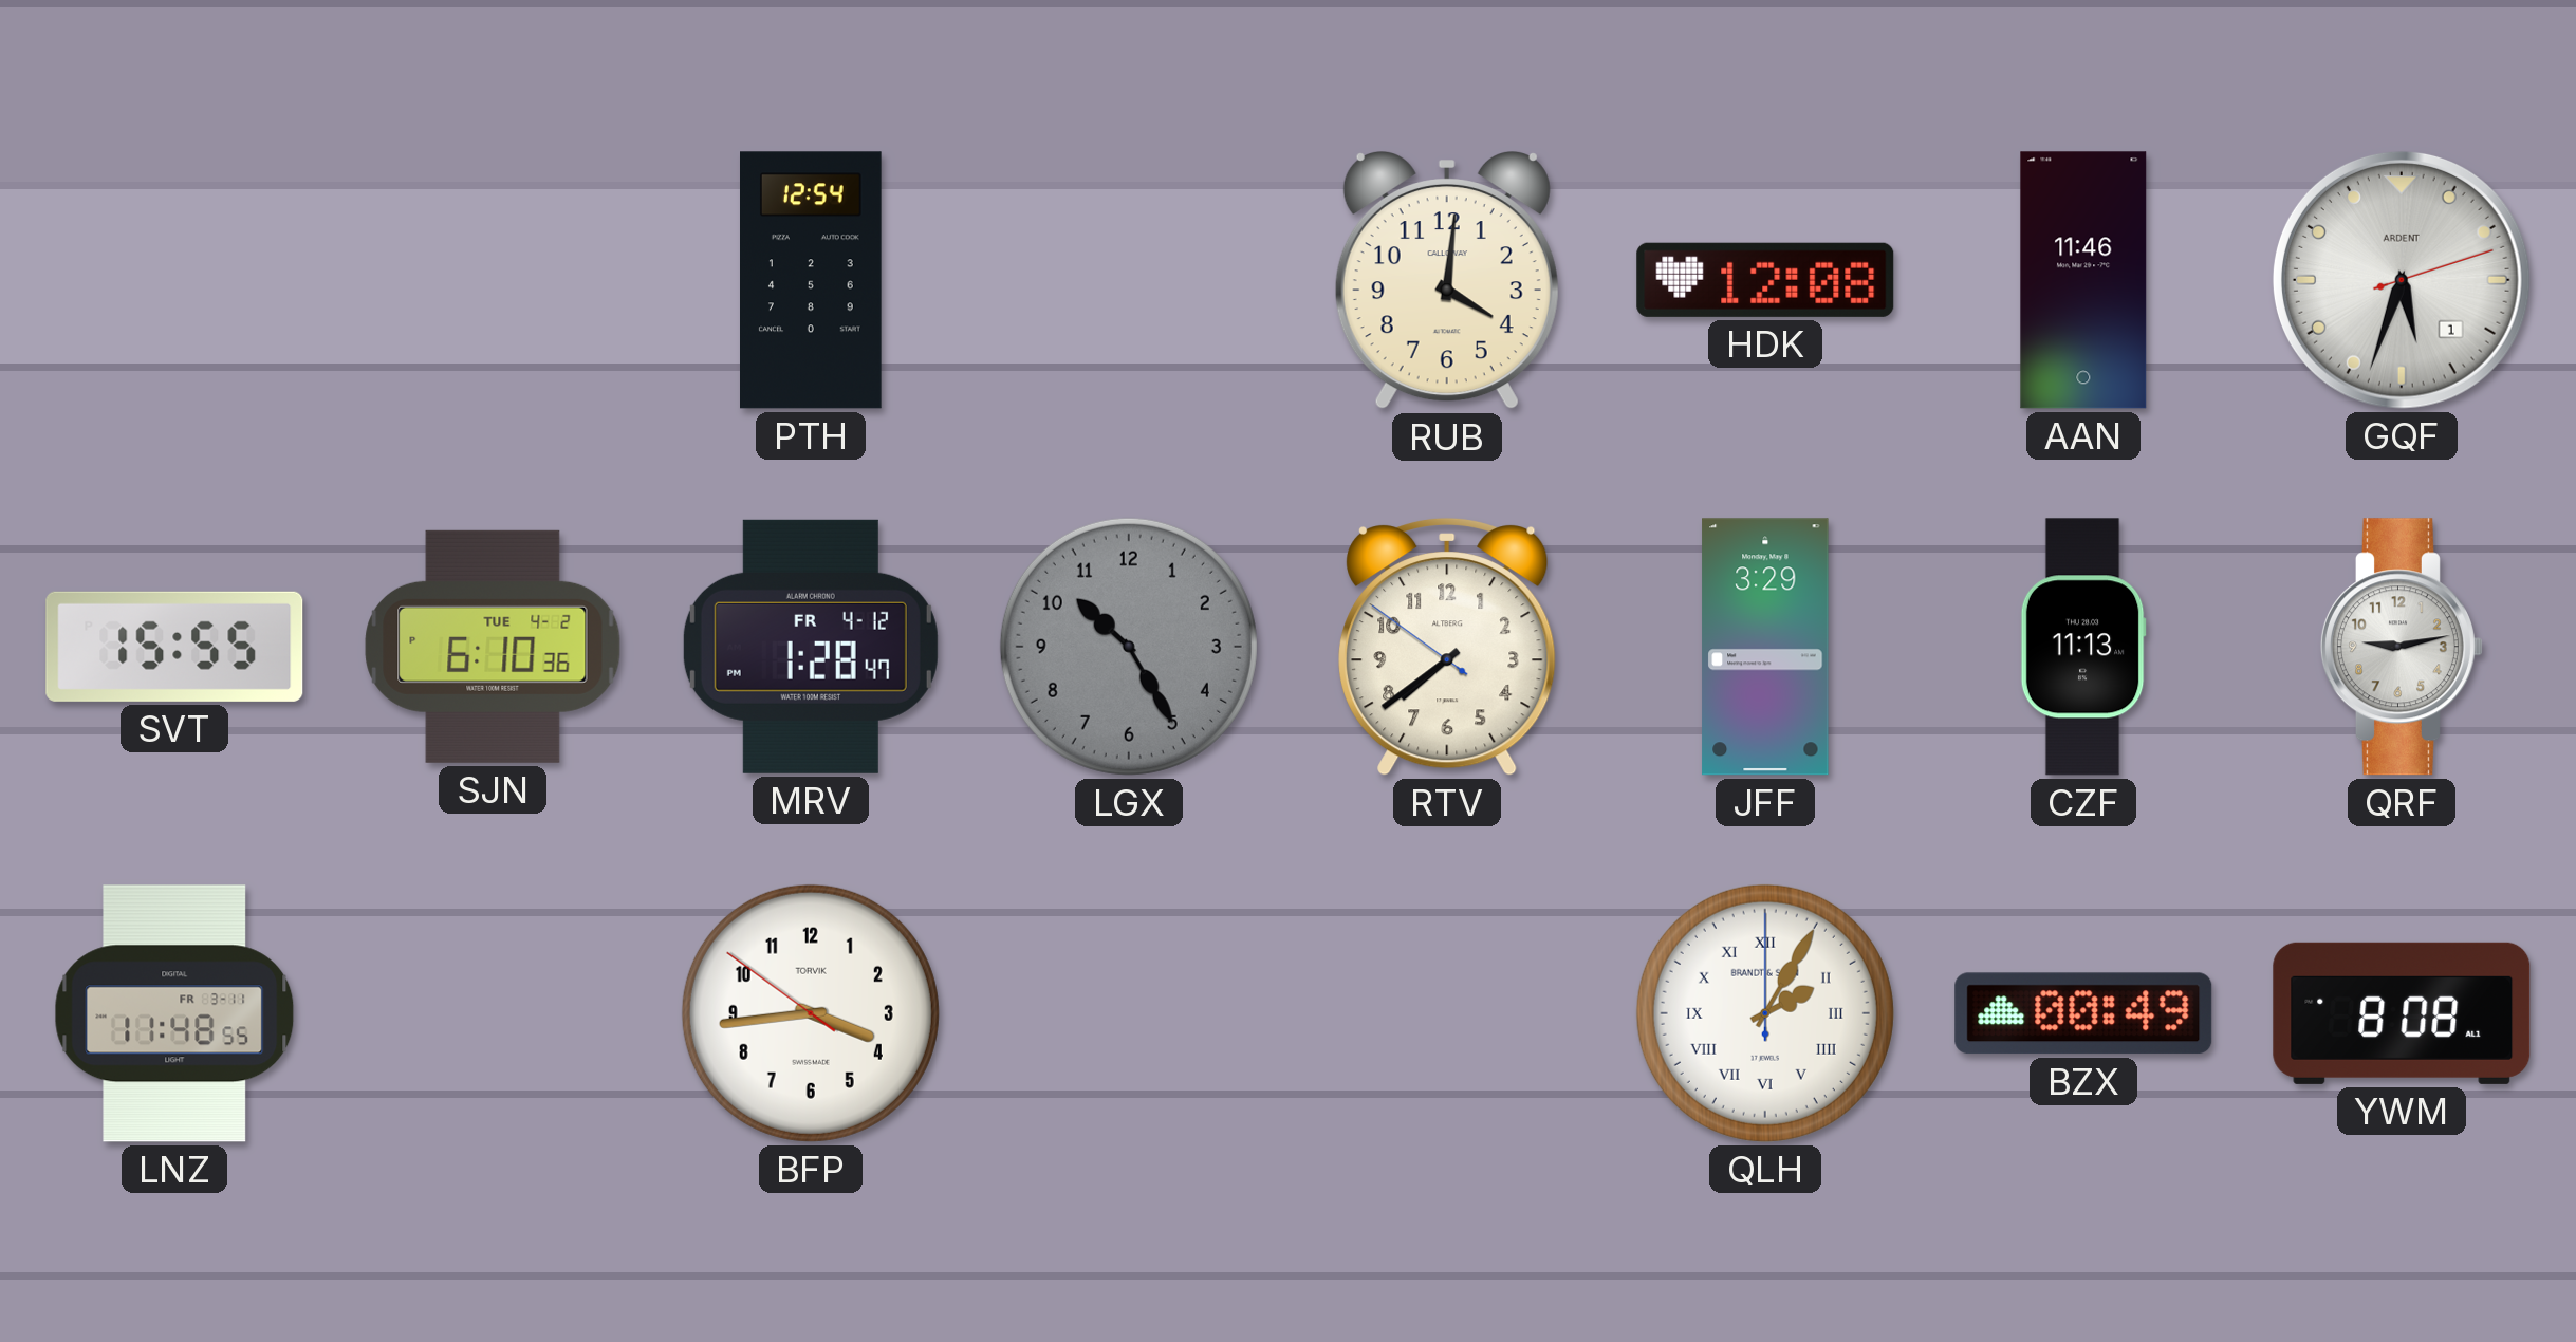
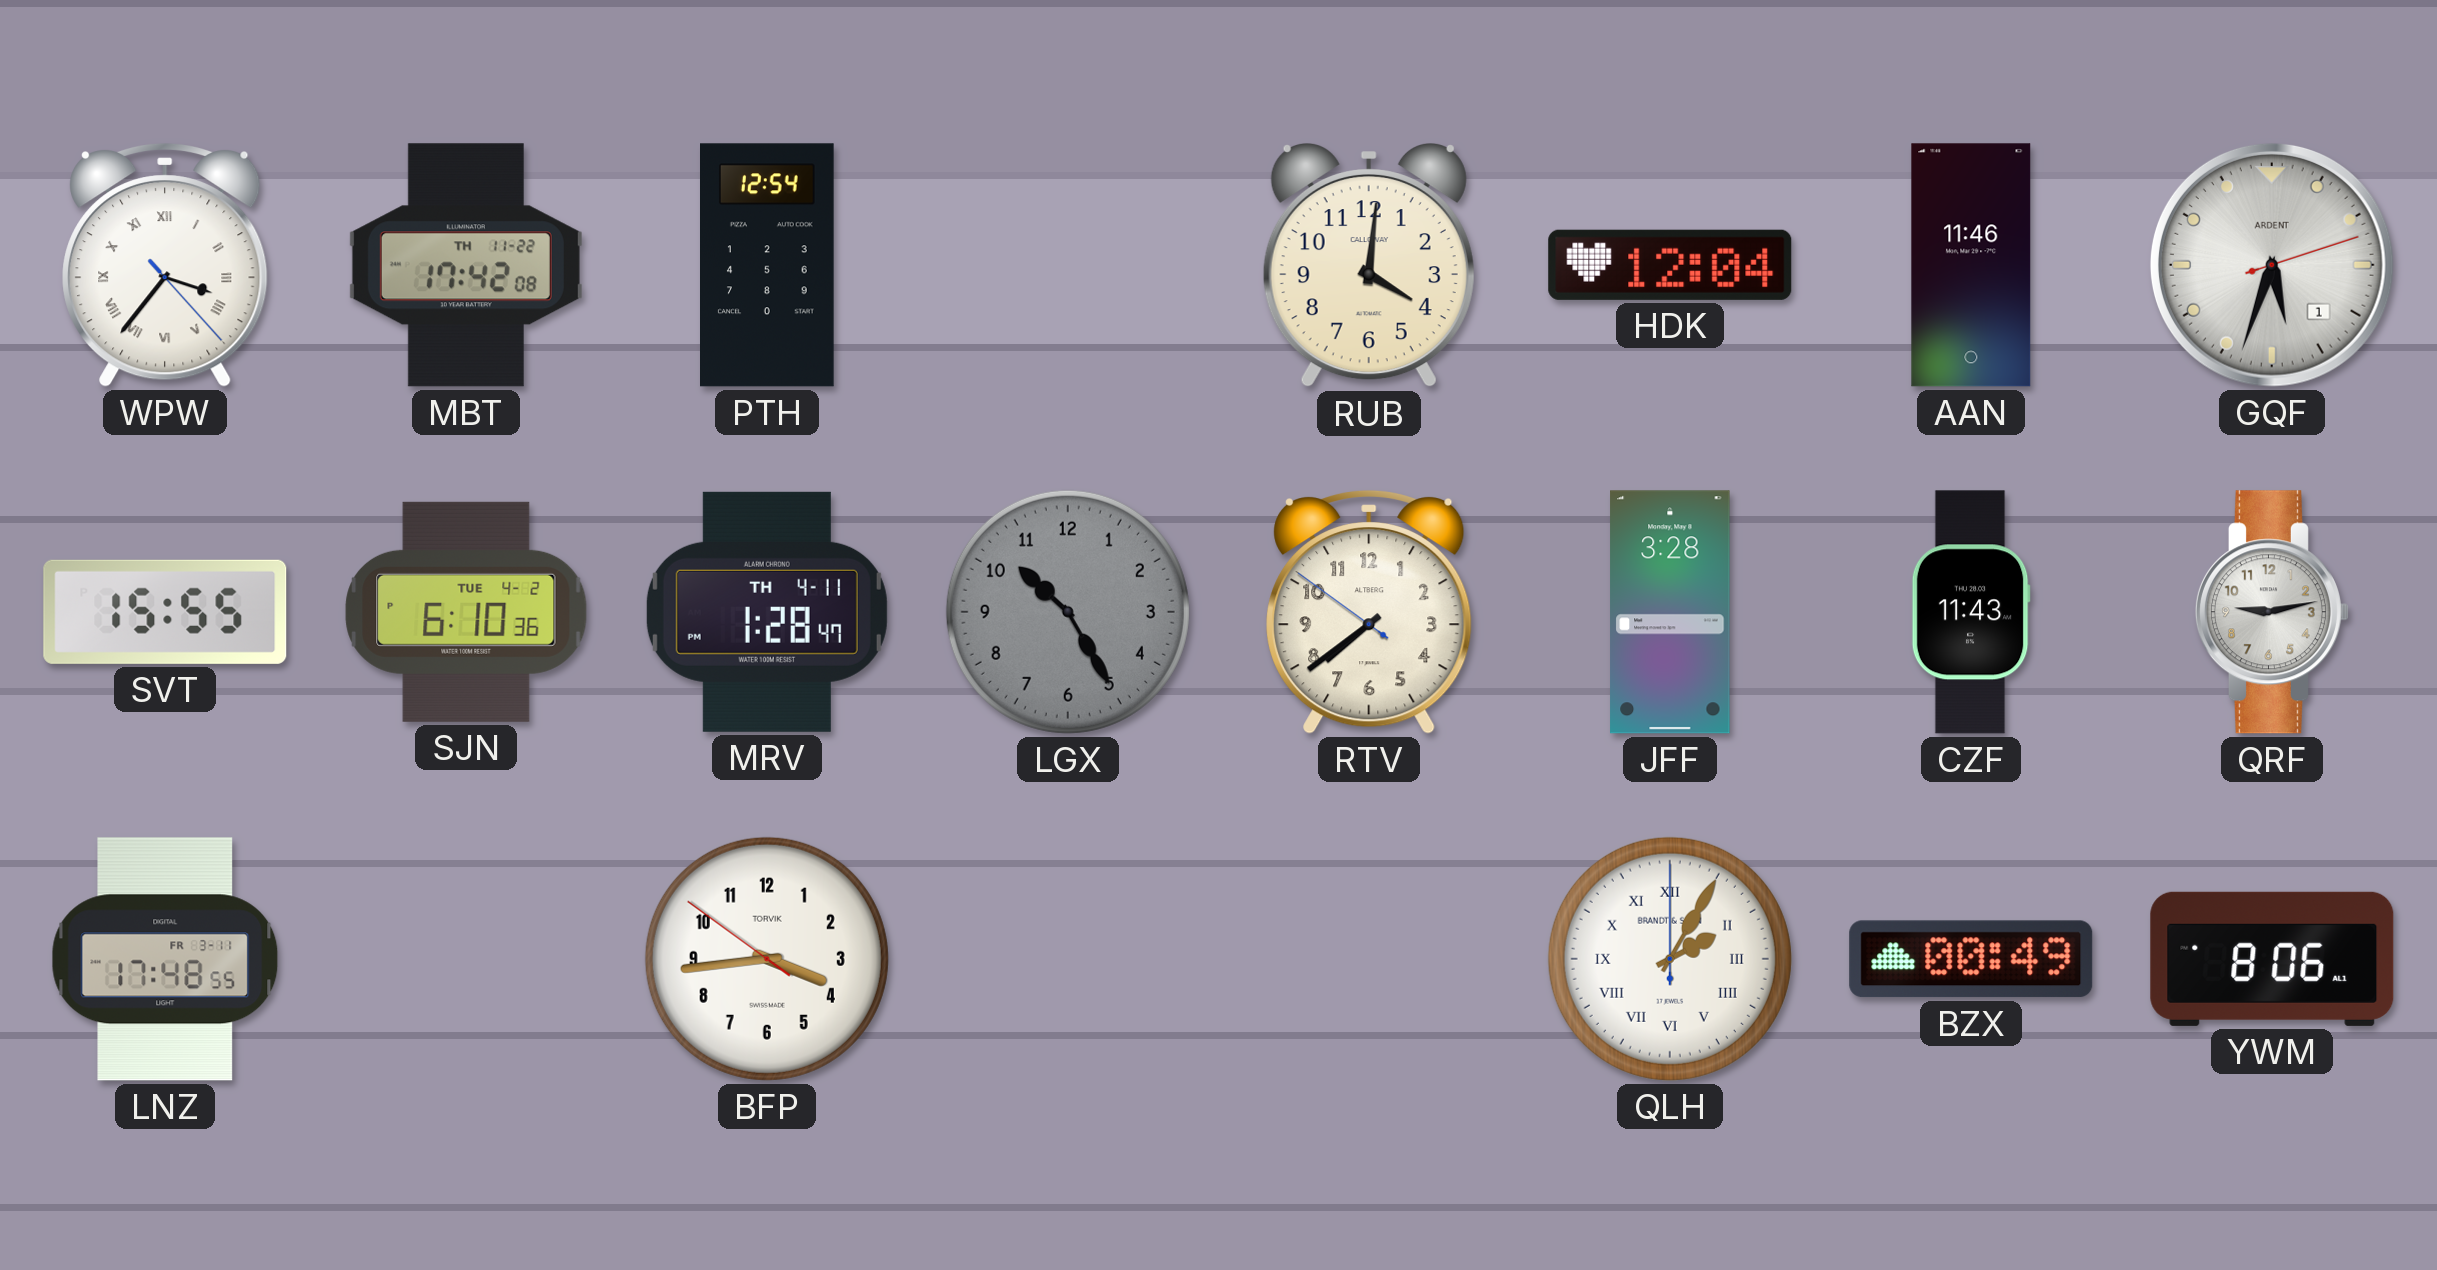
WPW: none -> 3:36
MBT: none -> 17:42
HDK: 12:08 -> 12:04
MRV date: FR 4-12 -> TH 4-11
JFF: 3:29 -> 3:28
CZF: 11:13 -> 11:43
LNZ: 11:48 -> 17:48
YWM: 8:08 -> 8:06
